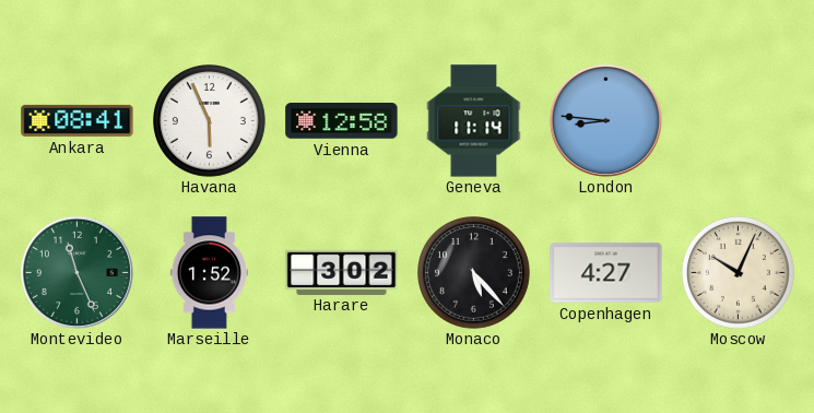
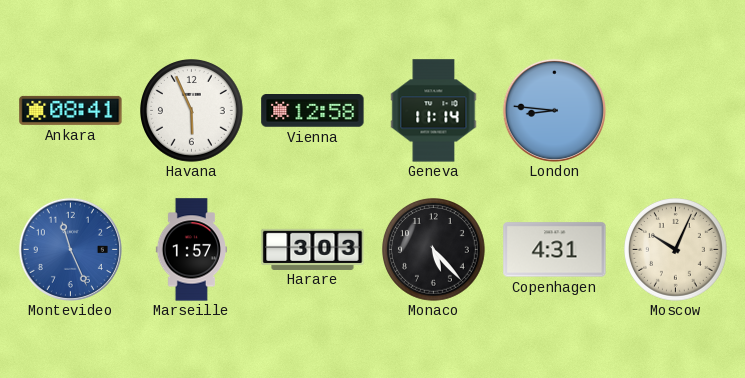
Montevideo dial: green -> blue
Marseille: 1:52 -> 1:57
Harare: 3:02 -> 3:03
Copenhagen: 4:27 -> 4:31
